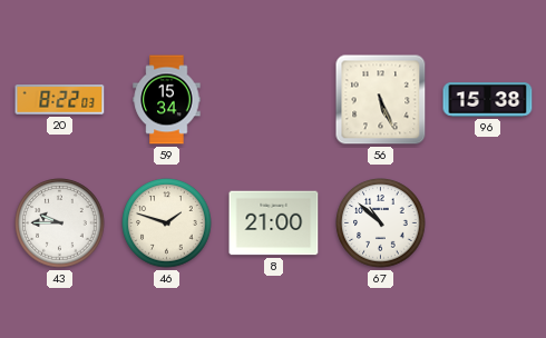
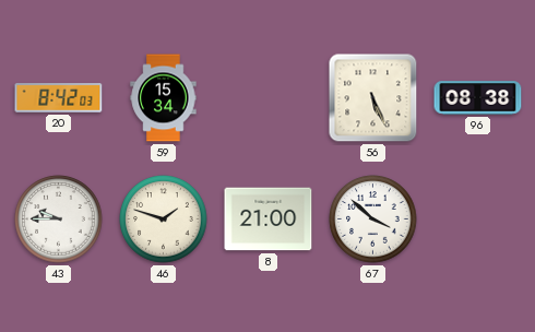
20: 8:22 -> 8:42
96: 15:38 -> 08:38
67: 10:52 -> 3:52
